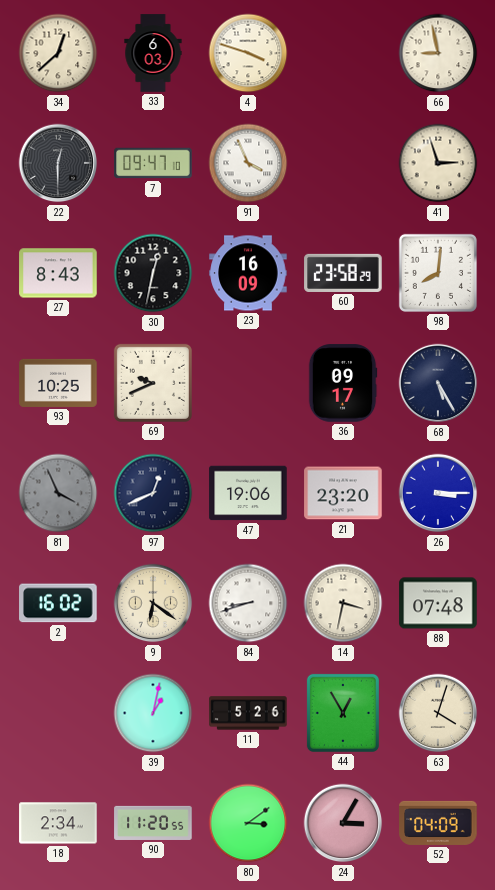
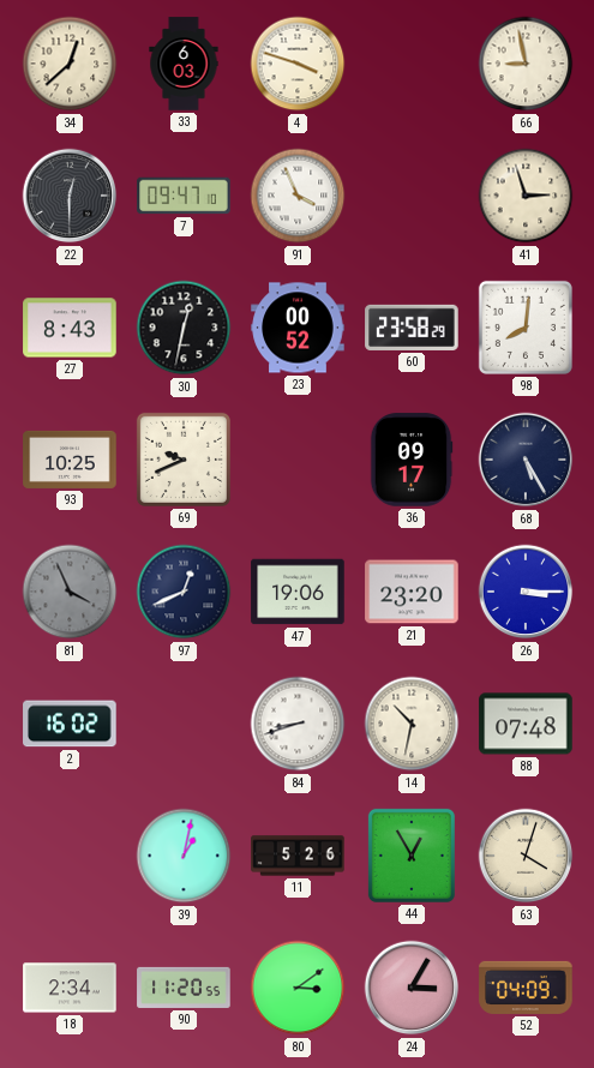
23: 16:09 -> 00:52
9: 6:21 -> none
14: 3:32 -> 10:32
